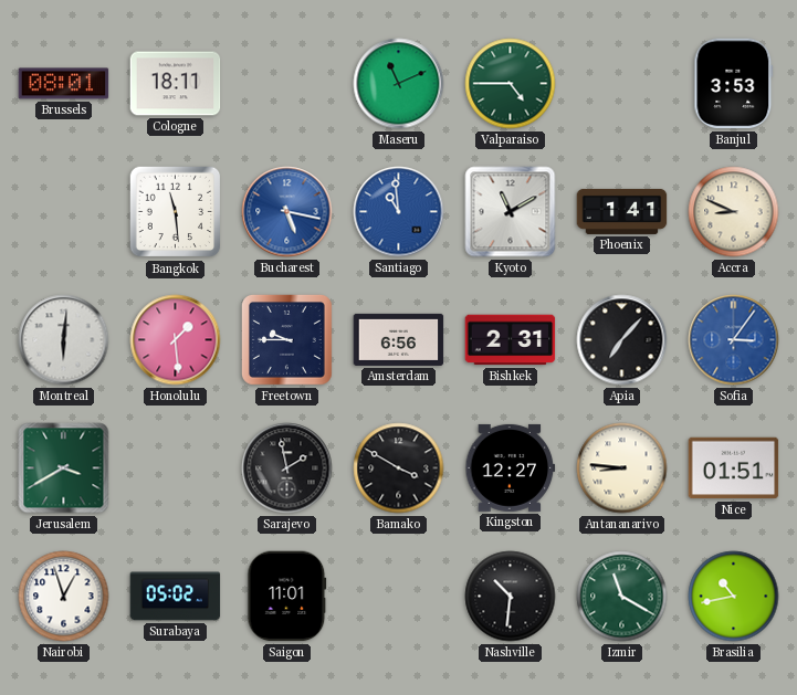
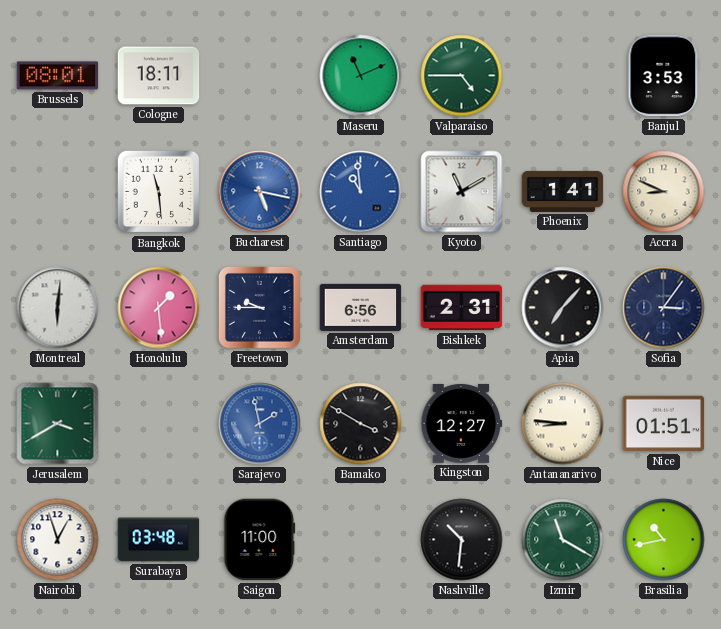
Sofia dial: blue -> navy
Sarajevo dial: black -> blue
Surabaya: 05:02 -> 03:48
Saigon: 11:01 -> 11:00
